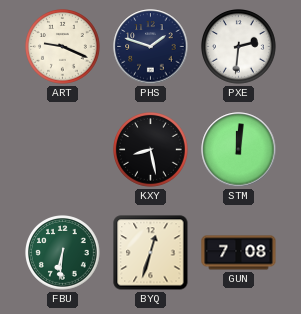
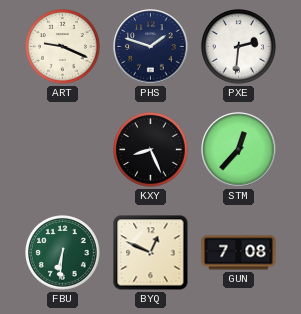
KXY: 8:28 -> 8:26
STM: 12:01 -> 12:37
BYQ: 12:33 -> 12:49
